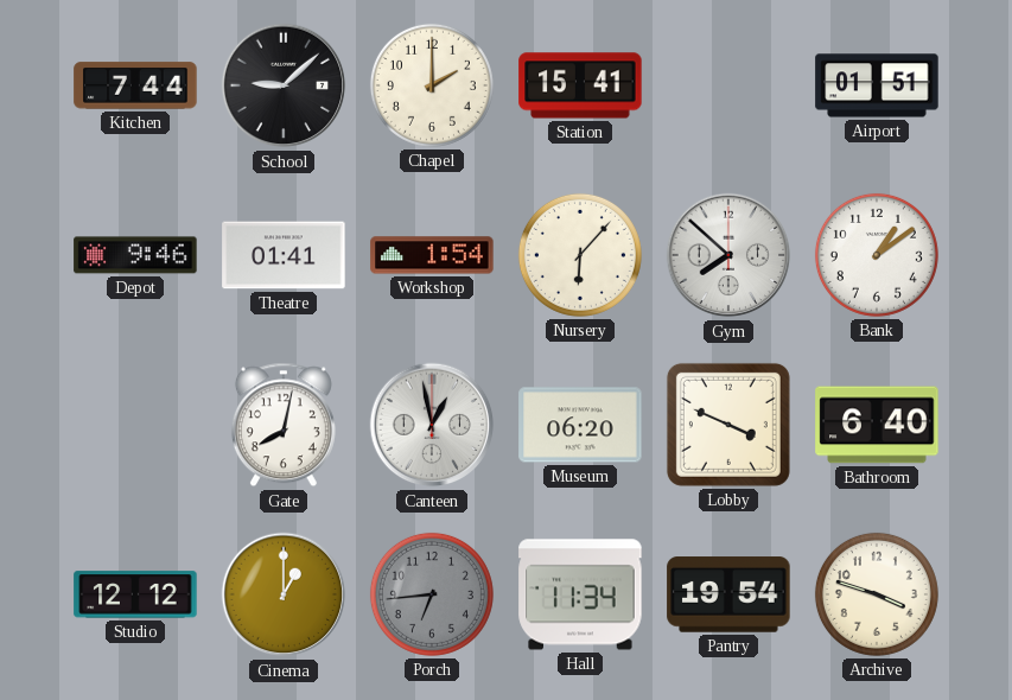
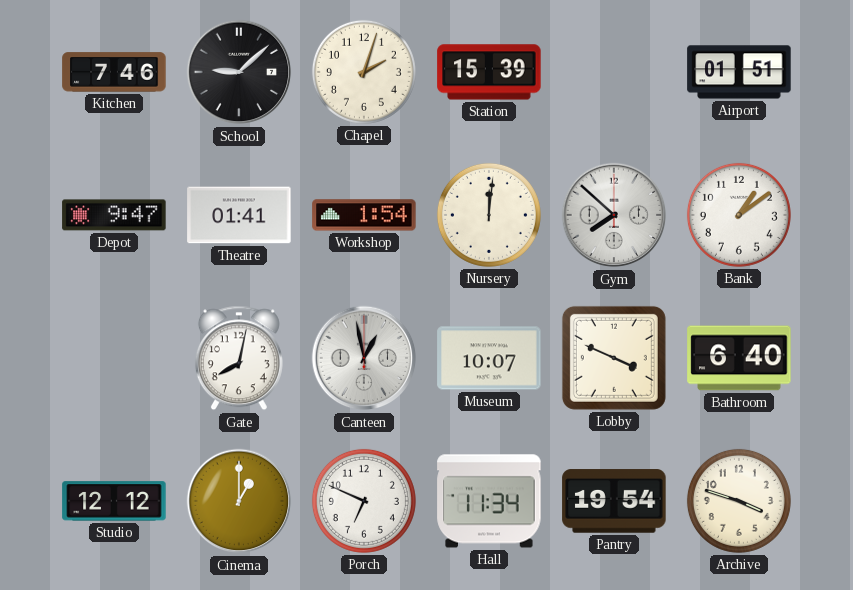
Kitchen: 7:44 -> 7:46
Chapel: 2:00 -> 2:03
Station: 15:41 -> 15:39
Depot: 9:46 -> 9:47
Nursery: 6:07 -> 12:01
Museum: 06:20 -> 10:07
Porch: 6:44 -> 6:49
Porch dial: grey -> white
